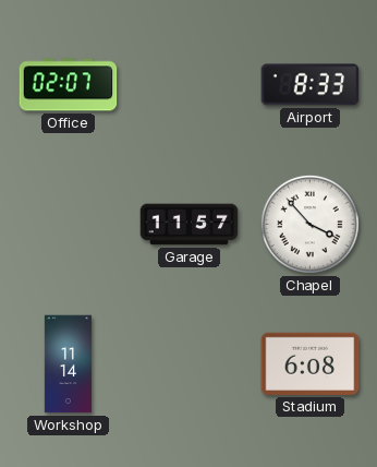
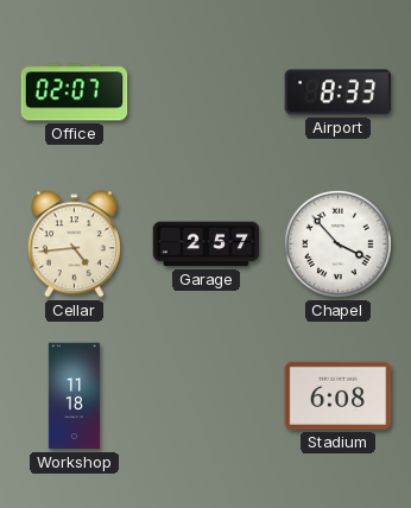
Cellar: none -> 4:44
Garage: 11:57 -> 2:57
Workshop: 11:14 -> 11:18
